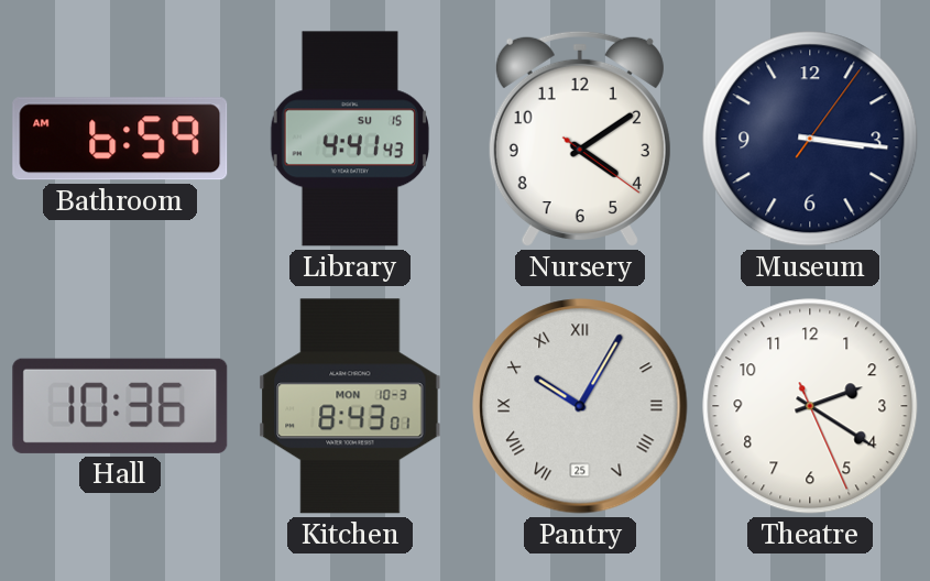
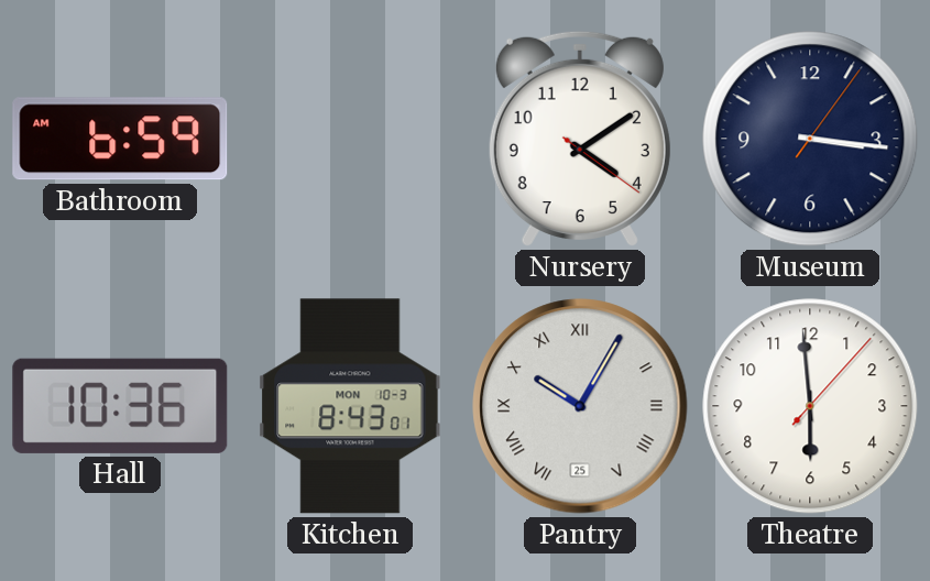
Library: 4:41 -> none
Theatre: 2:20 -> 5:59
